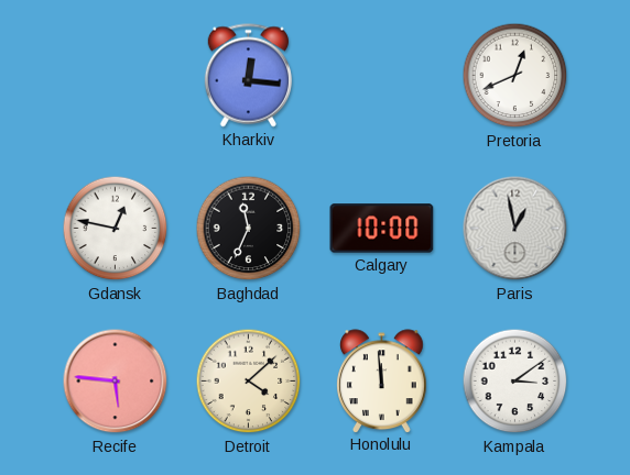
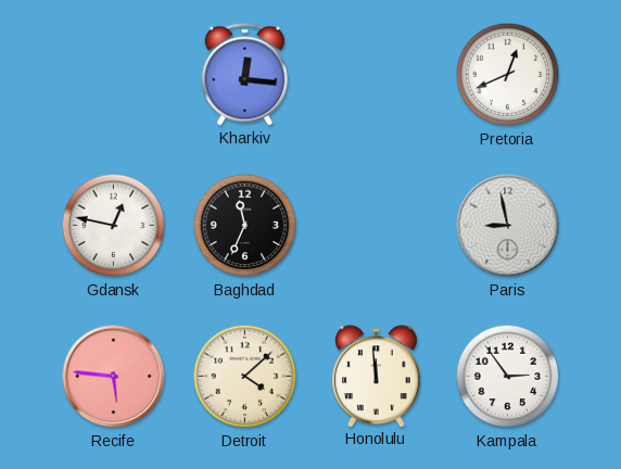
Calgary: 10:00 -> none
Paris: 12:58 -> 8:58
Kampala: 3:09 -> 2:54
